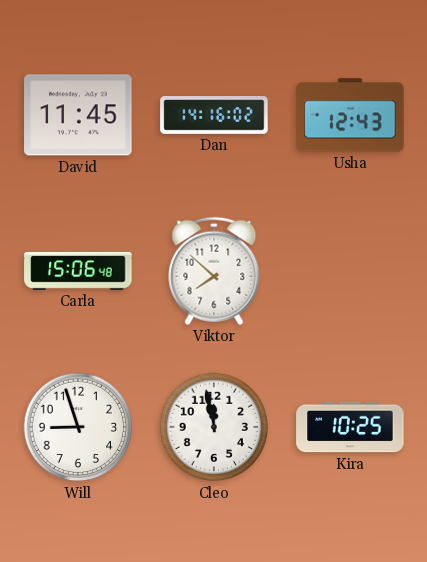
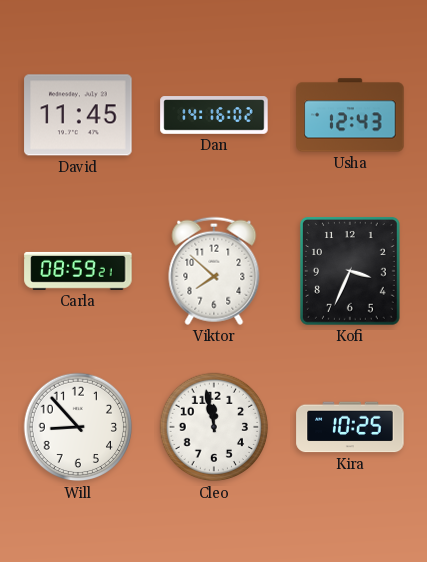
Carla: 15:06 -> 08:59
Kofi: none -> 3:34
Will: 8:57 -> 8:53
